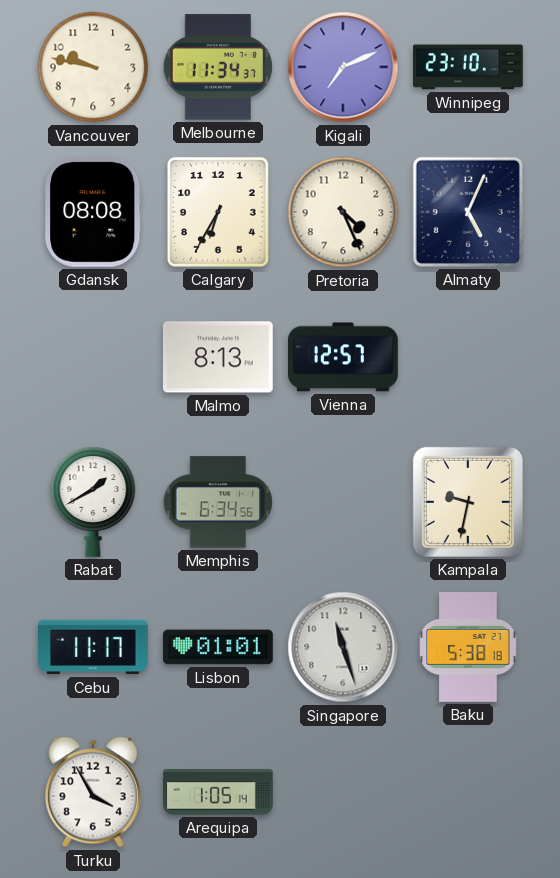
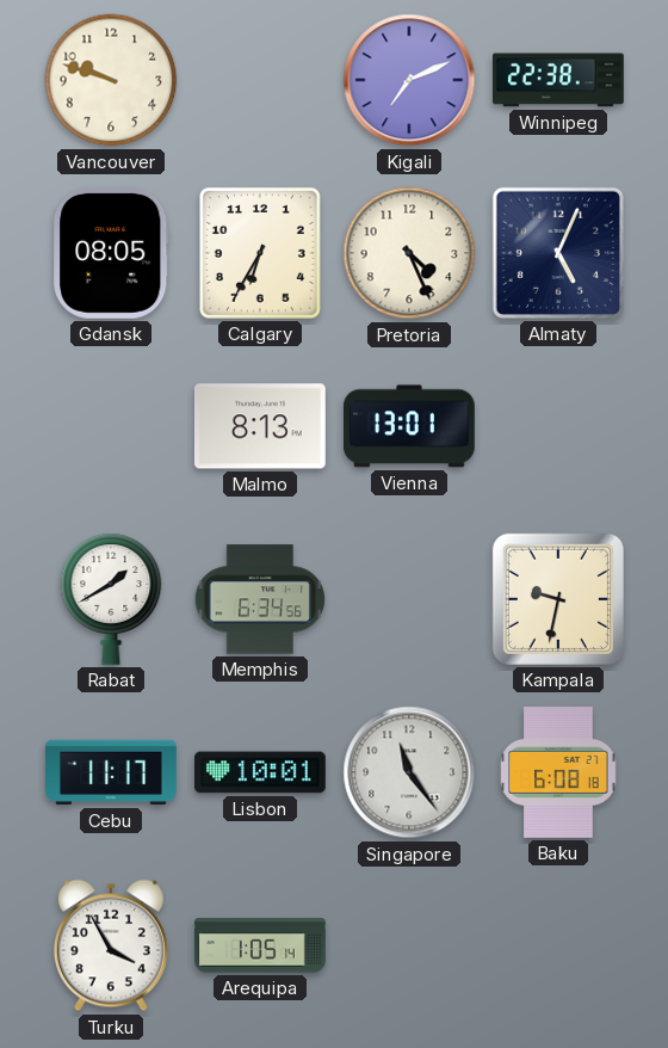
Vancouver: 9:47 -> 9:48
Melbourne: 11:34 -> none
Winnipeg: 23:10 -> 22:38
Gdansk: 08:08 -> 08:05
Vienna: 12:57 -> 13:01
Lisbon: 01:01 -> 10:01
Singapore: 11:27 -> 11:24
Baku: 5:38 -> 6:08
